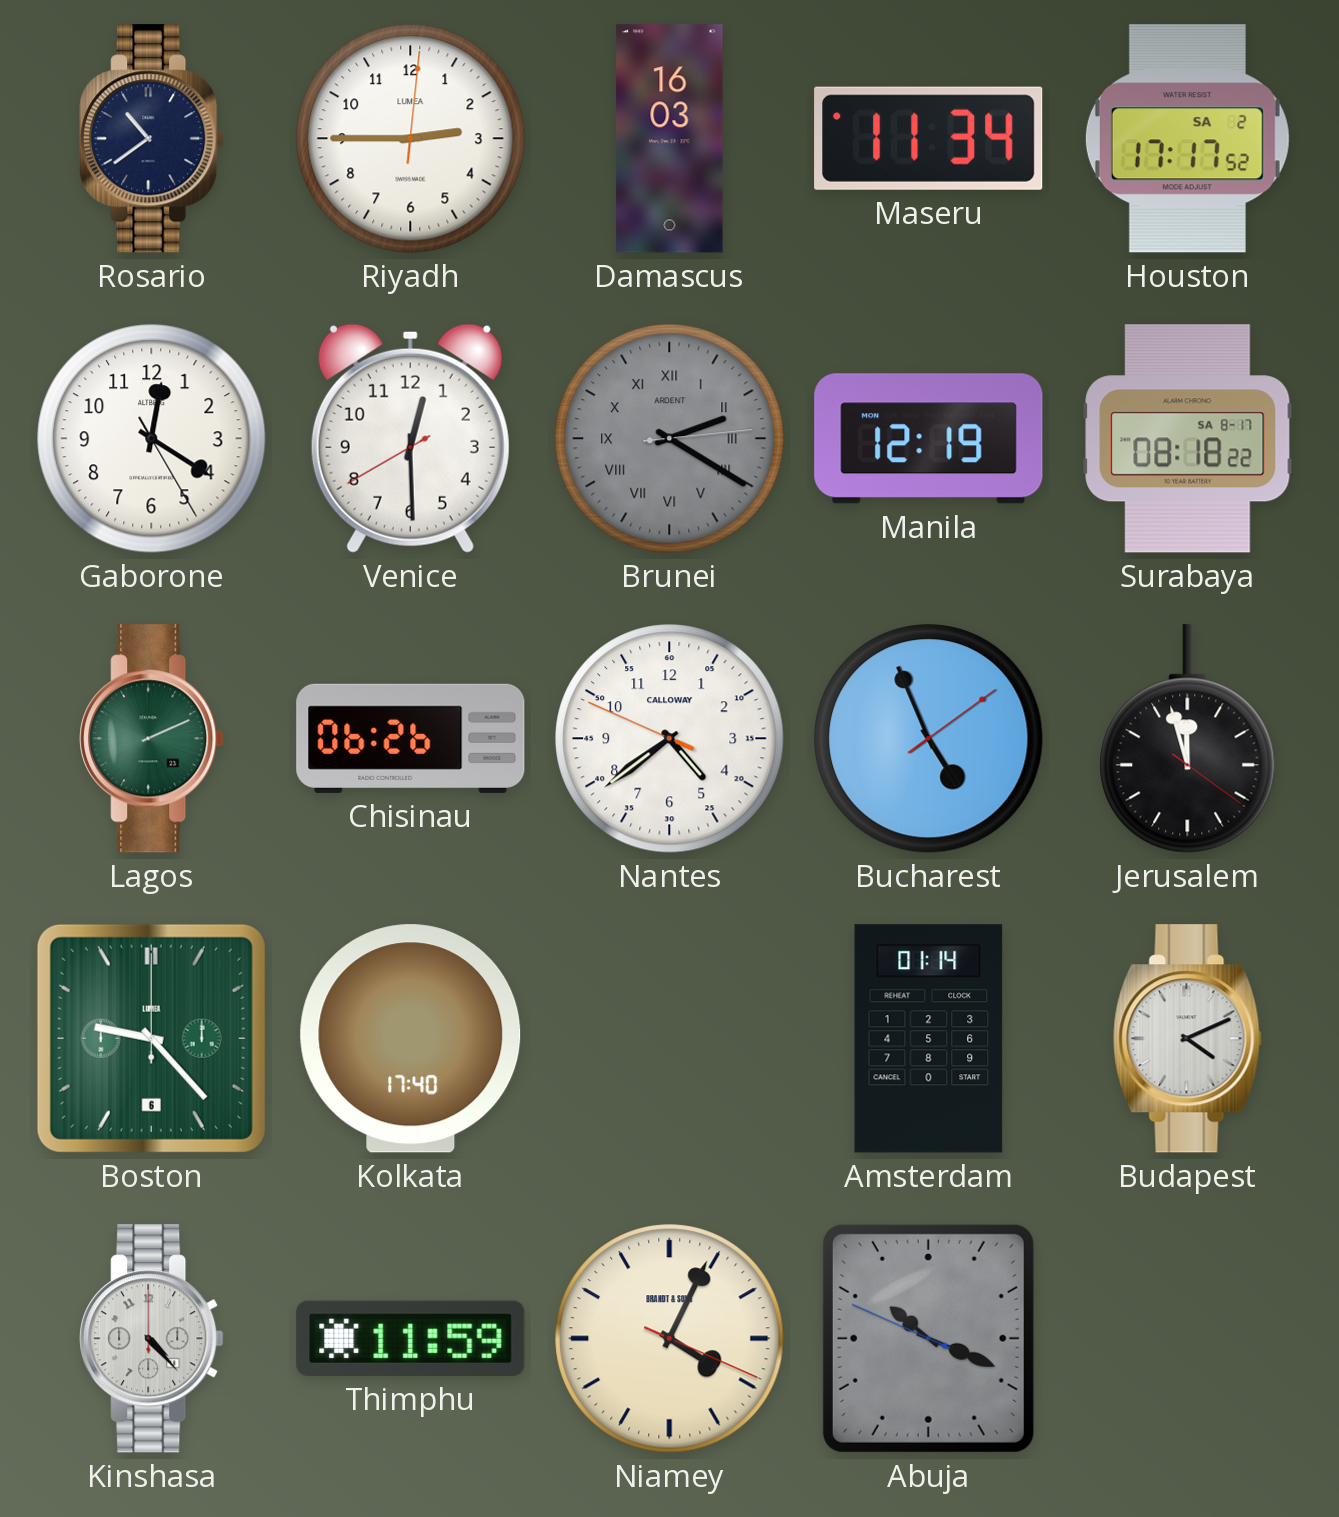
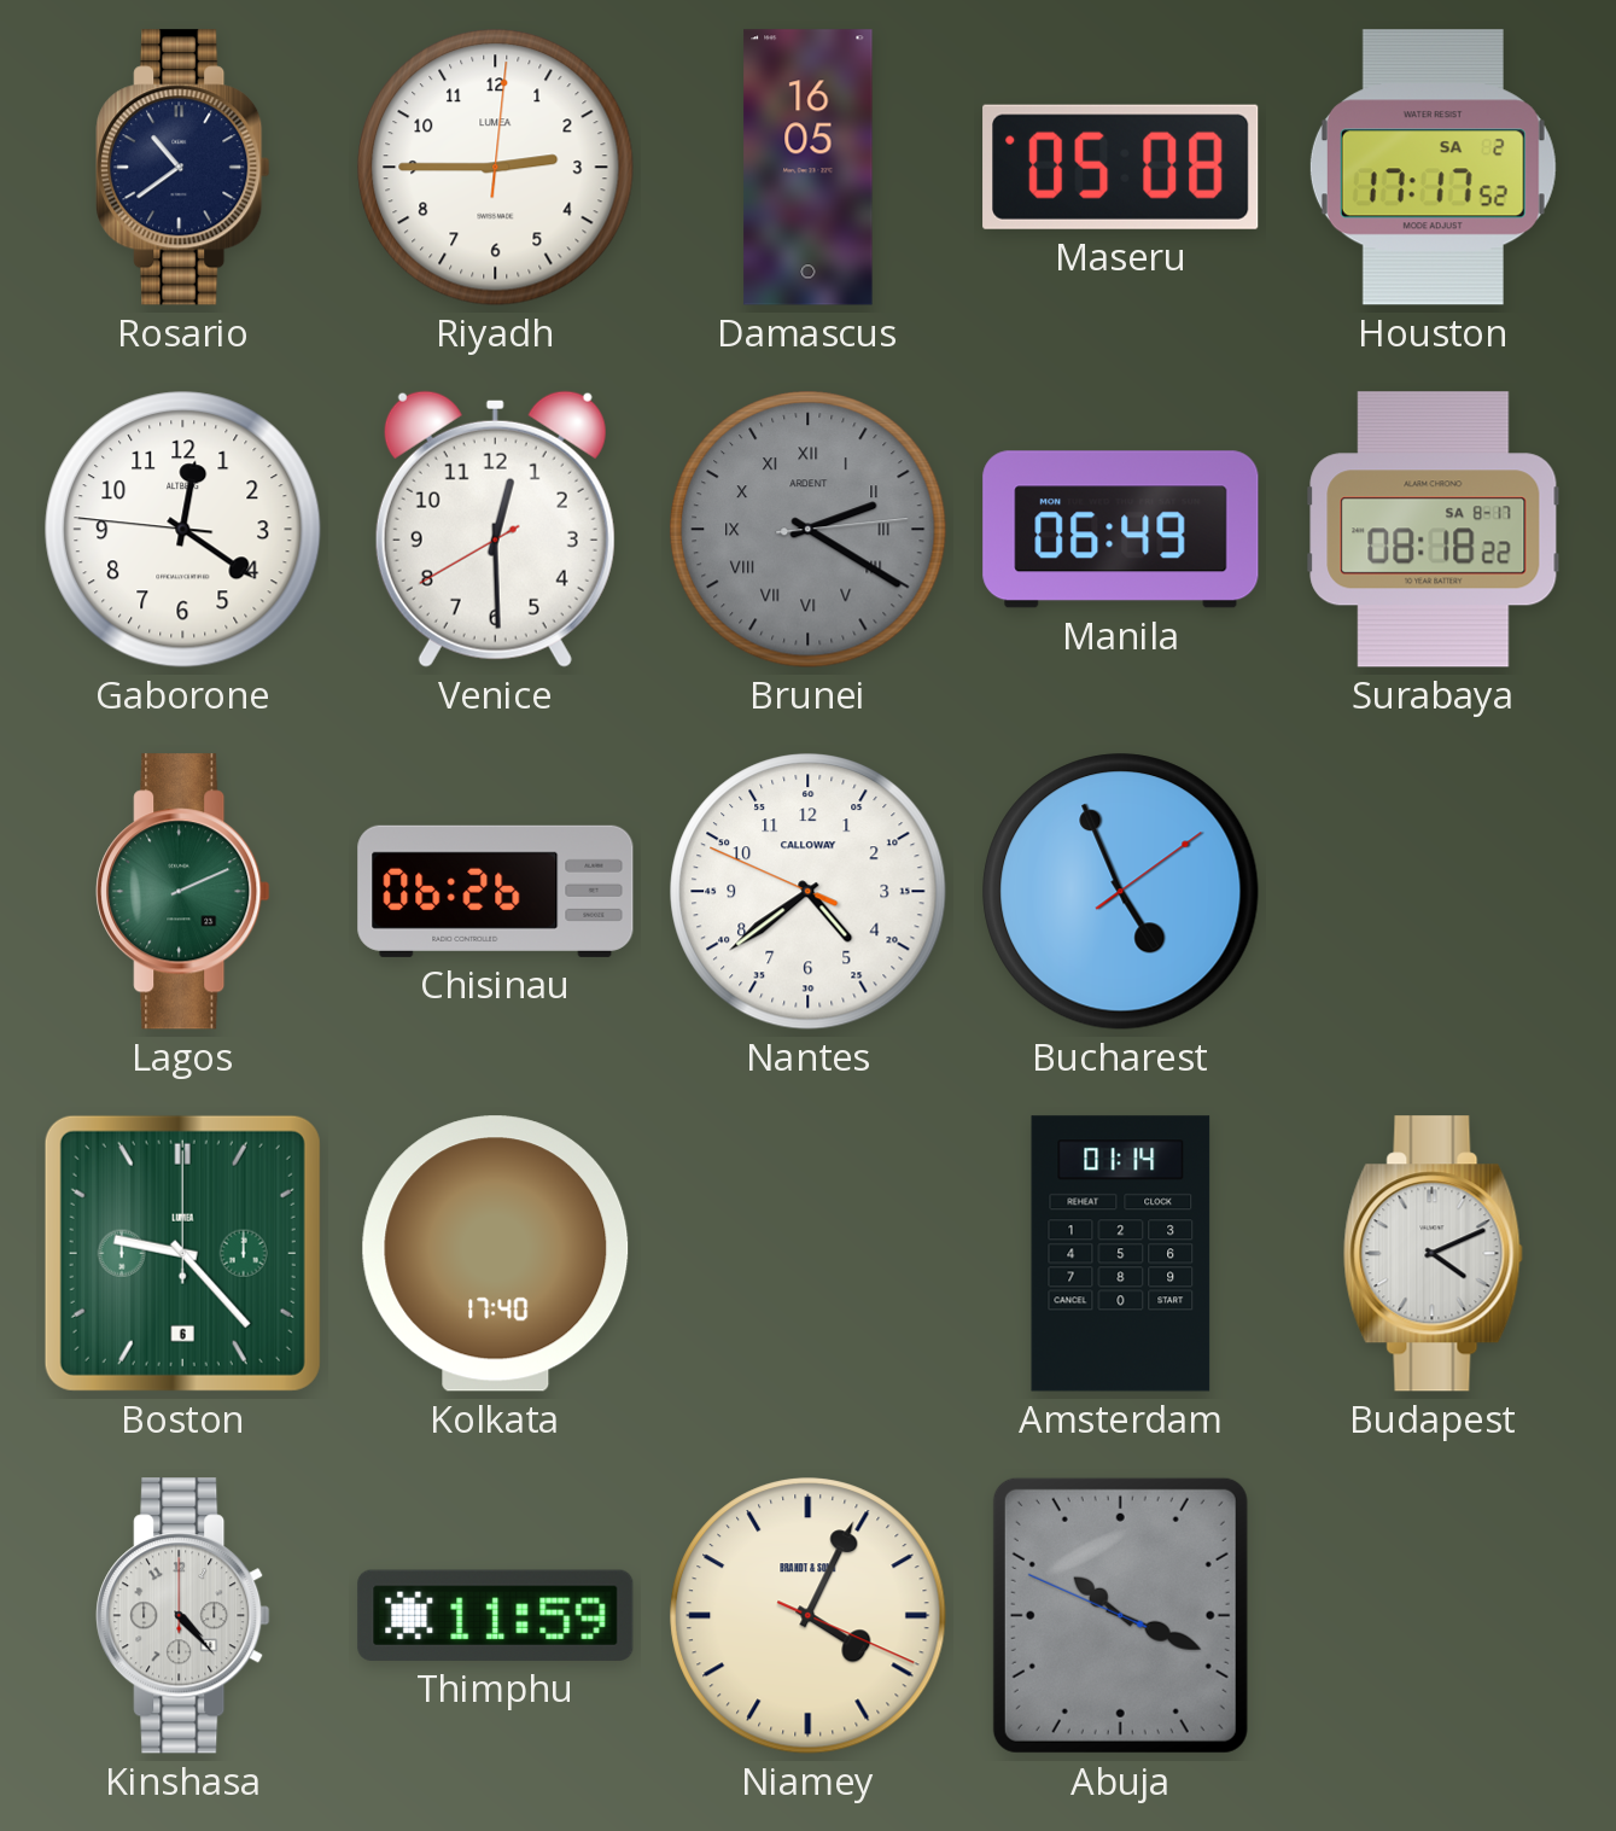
Damascus: 16:03 -> 16:05
Maseru: 11:34 -> 05:08
Gaborone: 12:20:25 -> 12:20:46
Manila: 12:19 -> 06:49
Jerusalem: 11:57 -> none
